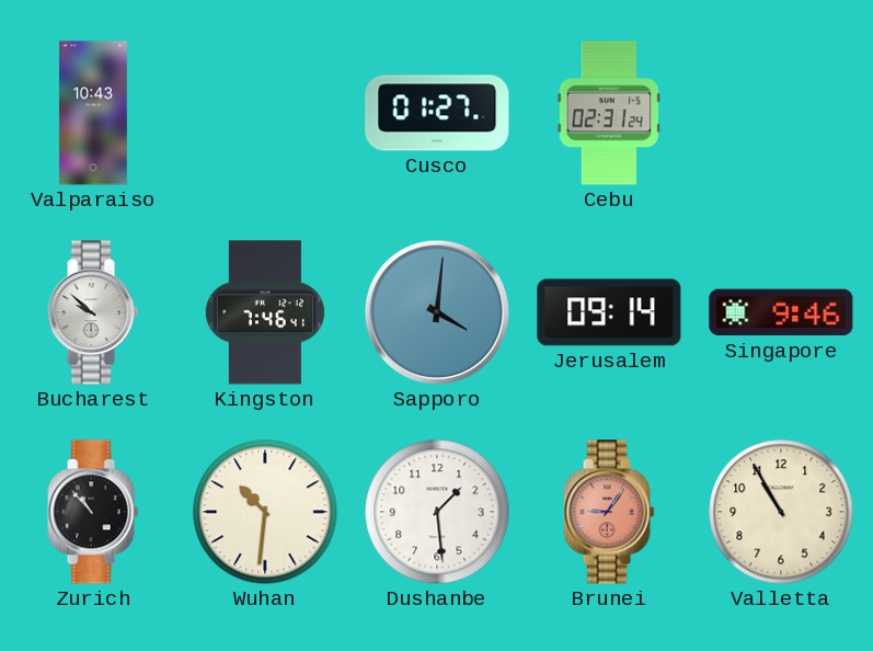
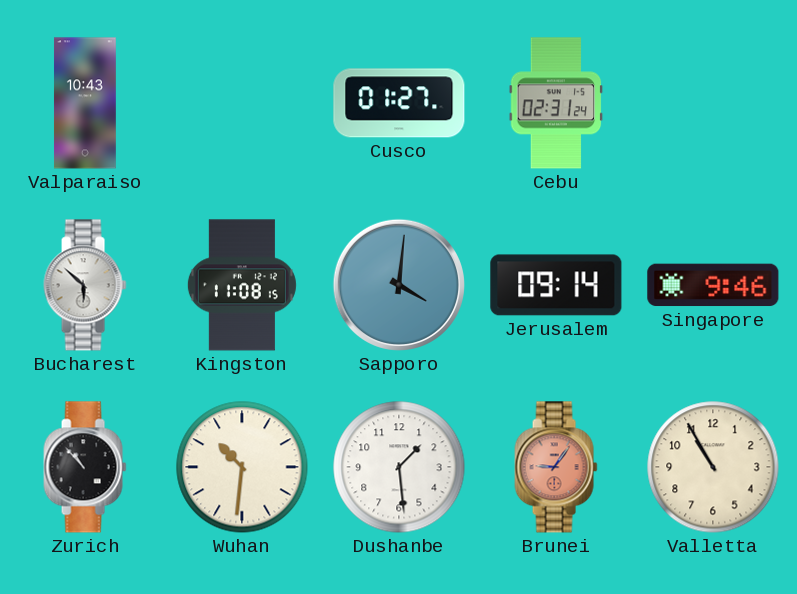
Bucharest: 9:52 -> 5:52
Kingston: 7:46 -> 11:08
